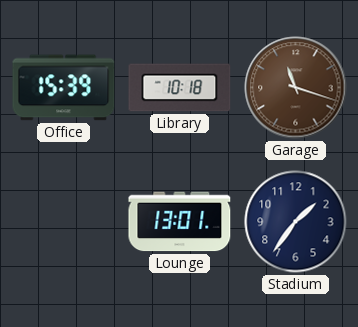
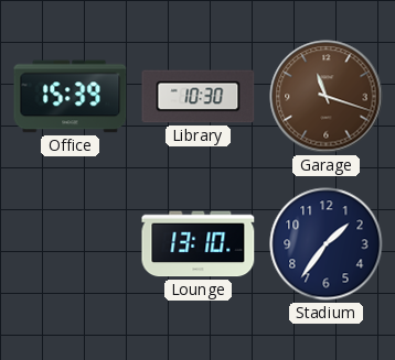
Library: 10:18 -> 10:30
Lounge: 13:01 -> 13:10
